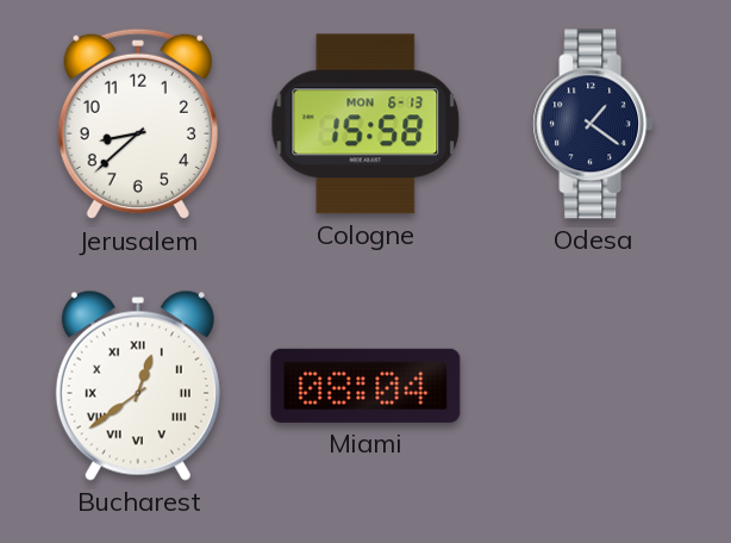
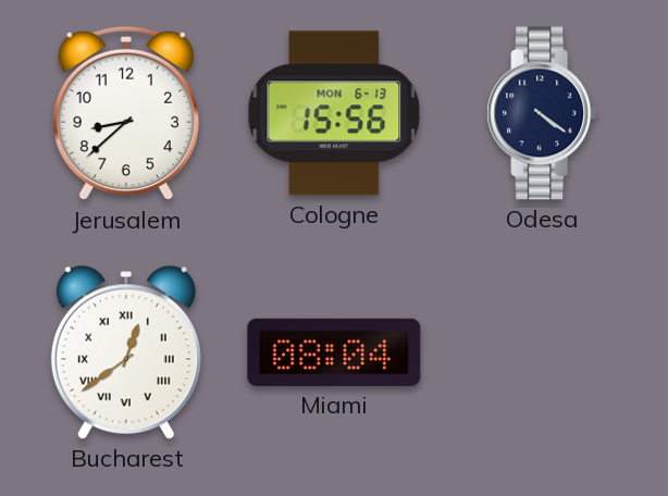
Cologne: 15:58 -> 15:56
Odesa: 1:21 -> 4:21
